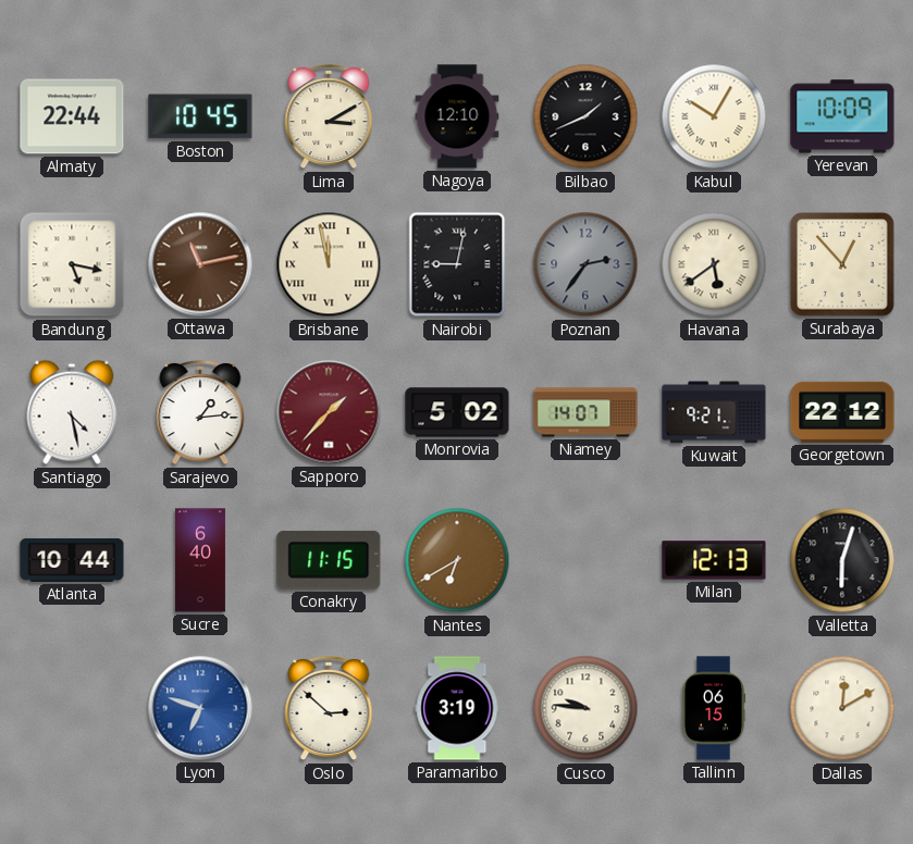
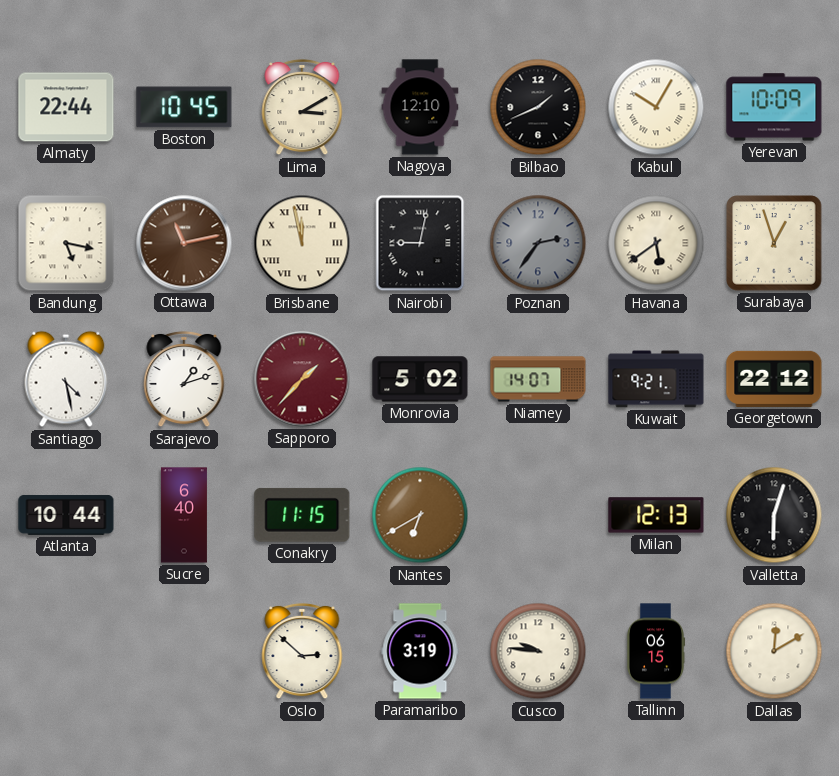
Surabaya: 12:53 -> 12:57
Sarajevo: 1:14 -> 1:12
Lyon: 6:48 -> none
